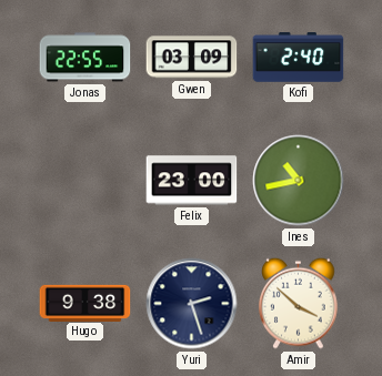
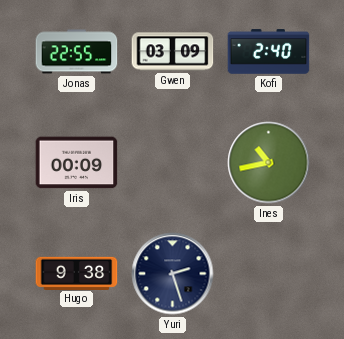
Iris: none -> 00:09
Felix: 23:00 -> none
Amir: 3:52 -> none
